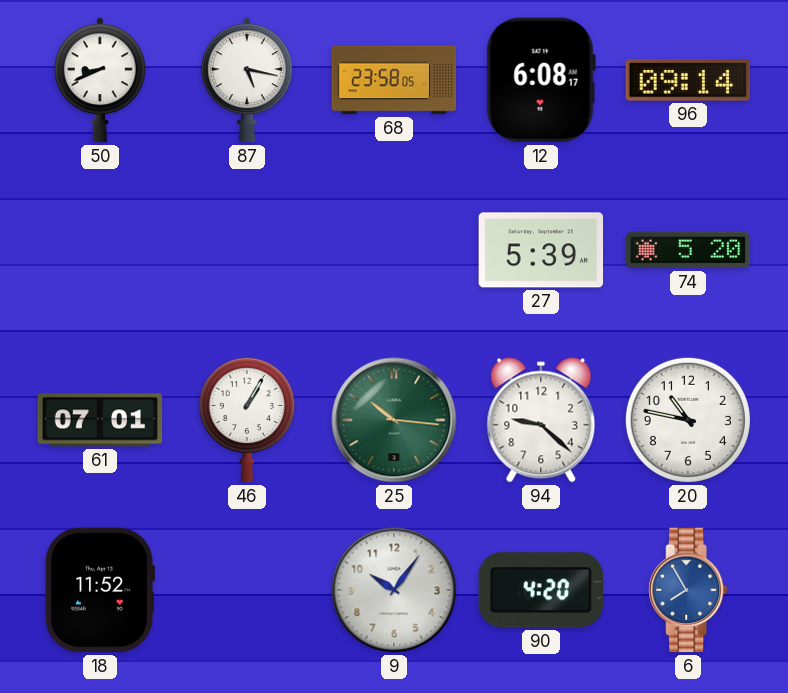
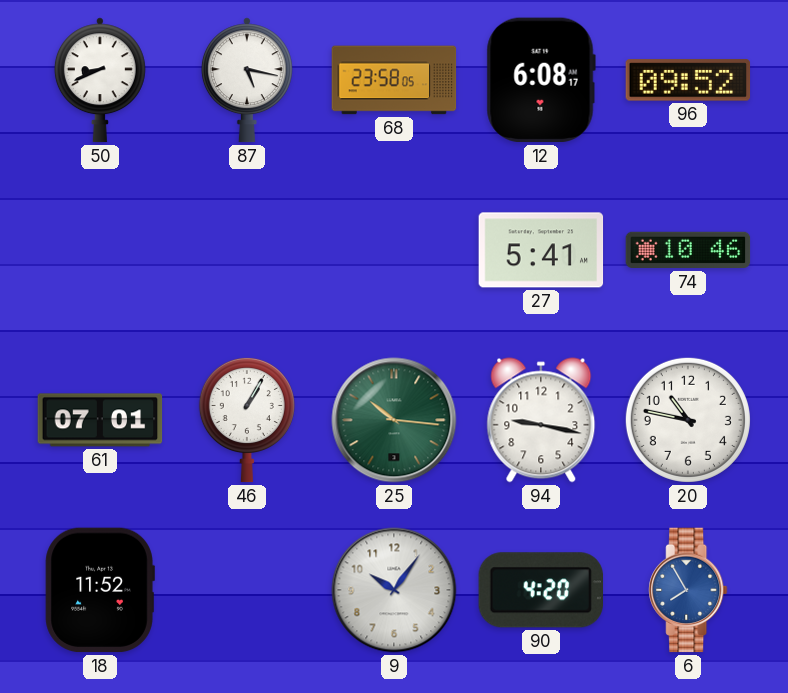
96: 09:14 -> 09:52
27: 5:39 -> 5:41
74: 5:20 -> 10:46
94: 9:22 -> 9:17
